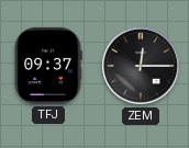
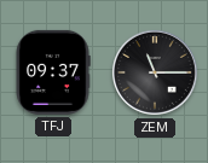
ZEM: 12:15 -> 11:15
